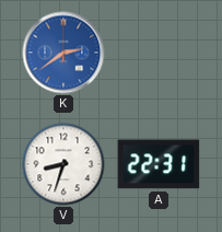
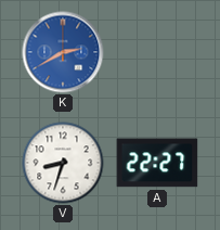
K: 2:39 -> 2:40
A: 22:31 -> 22:27
